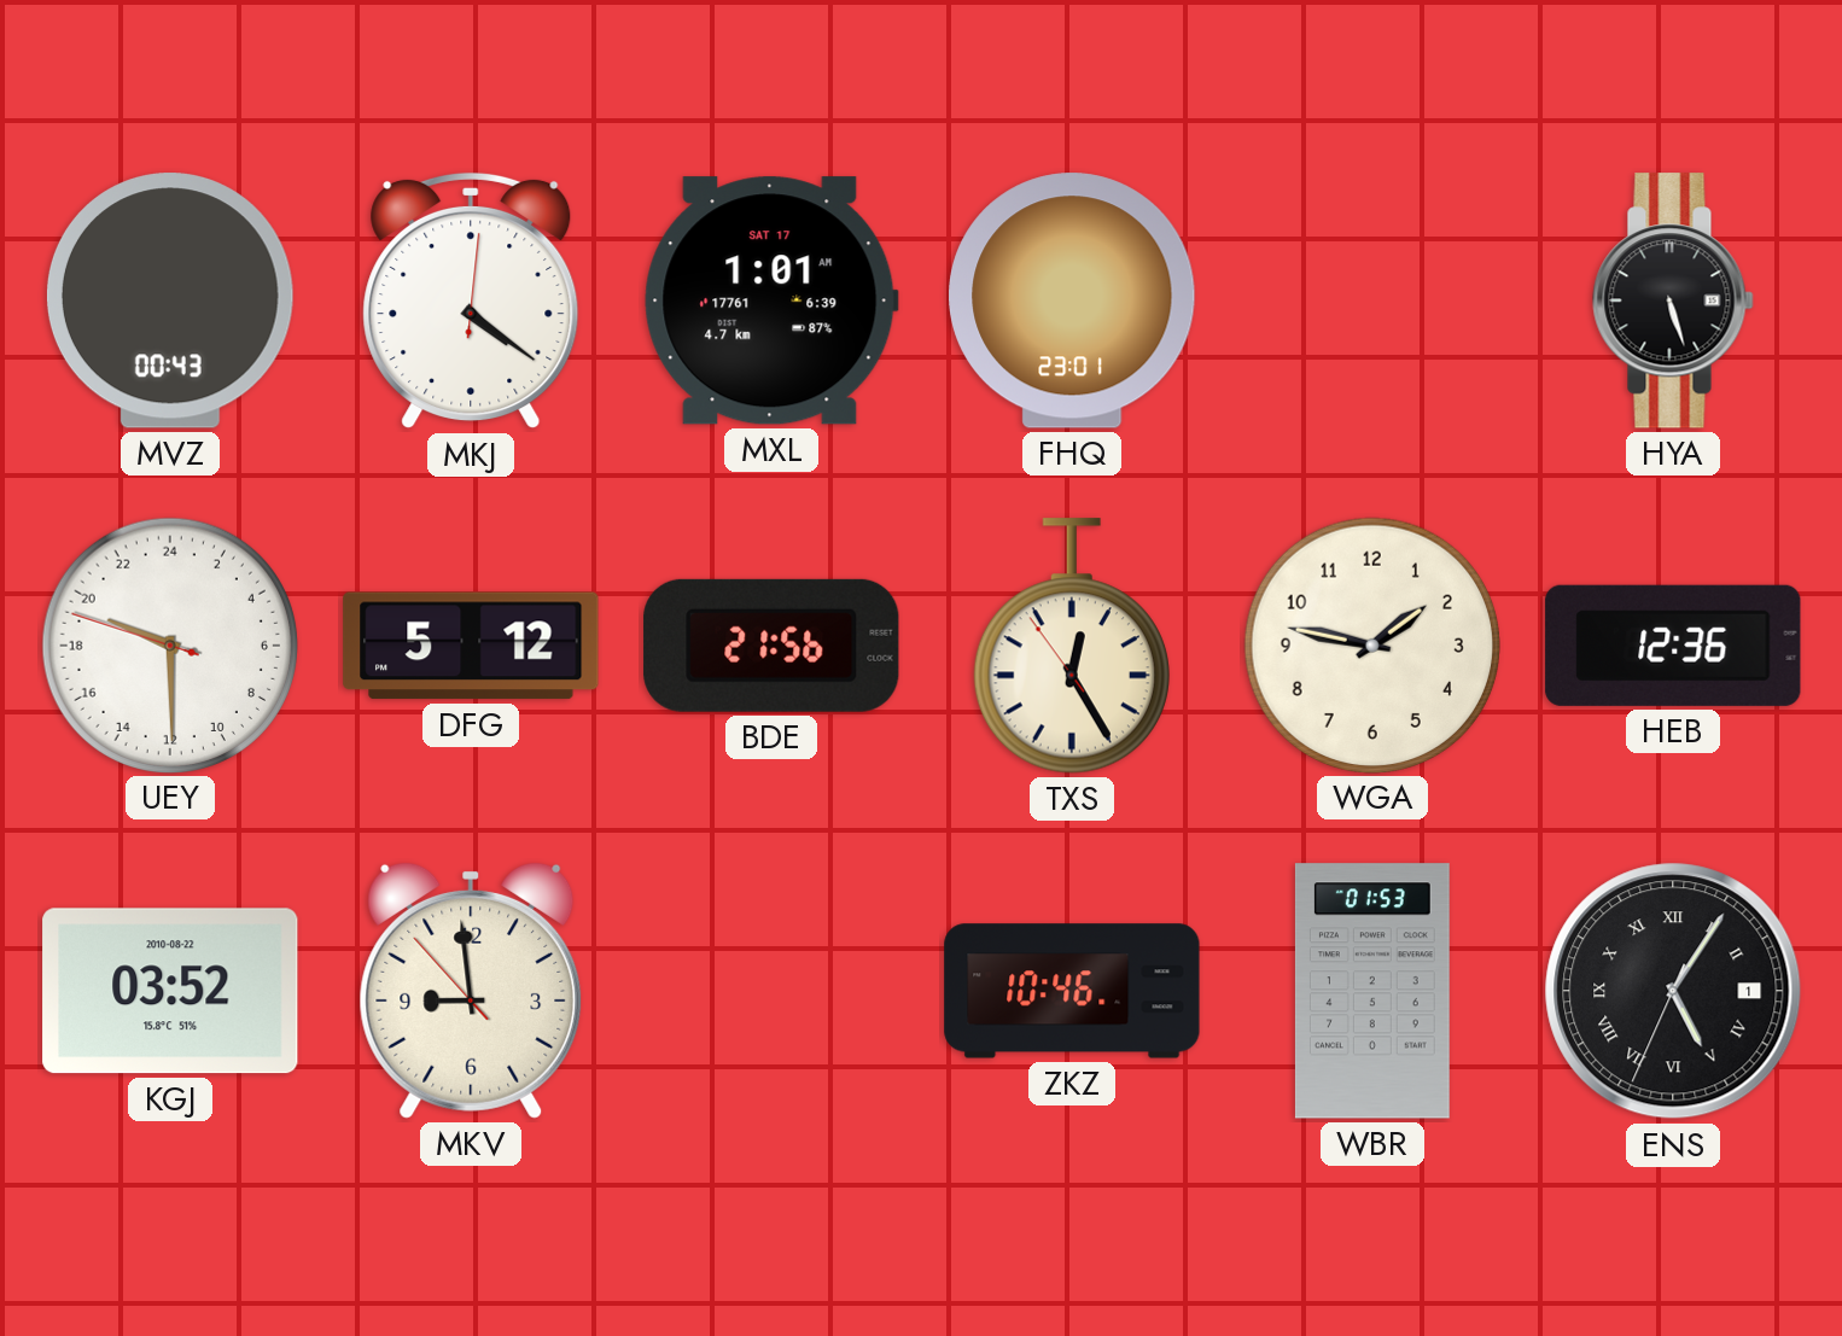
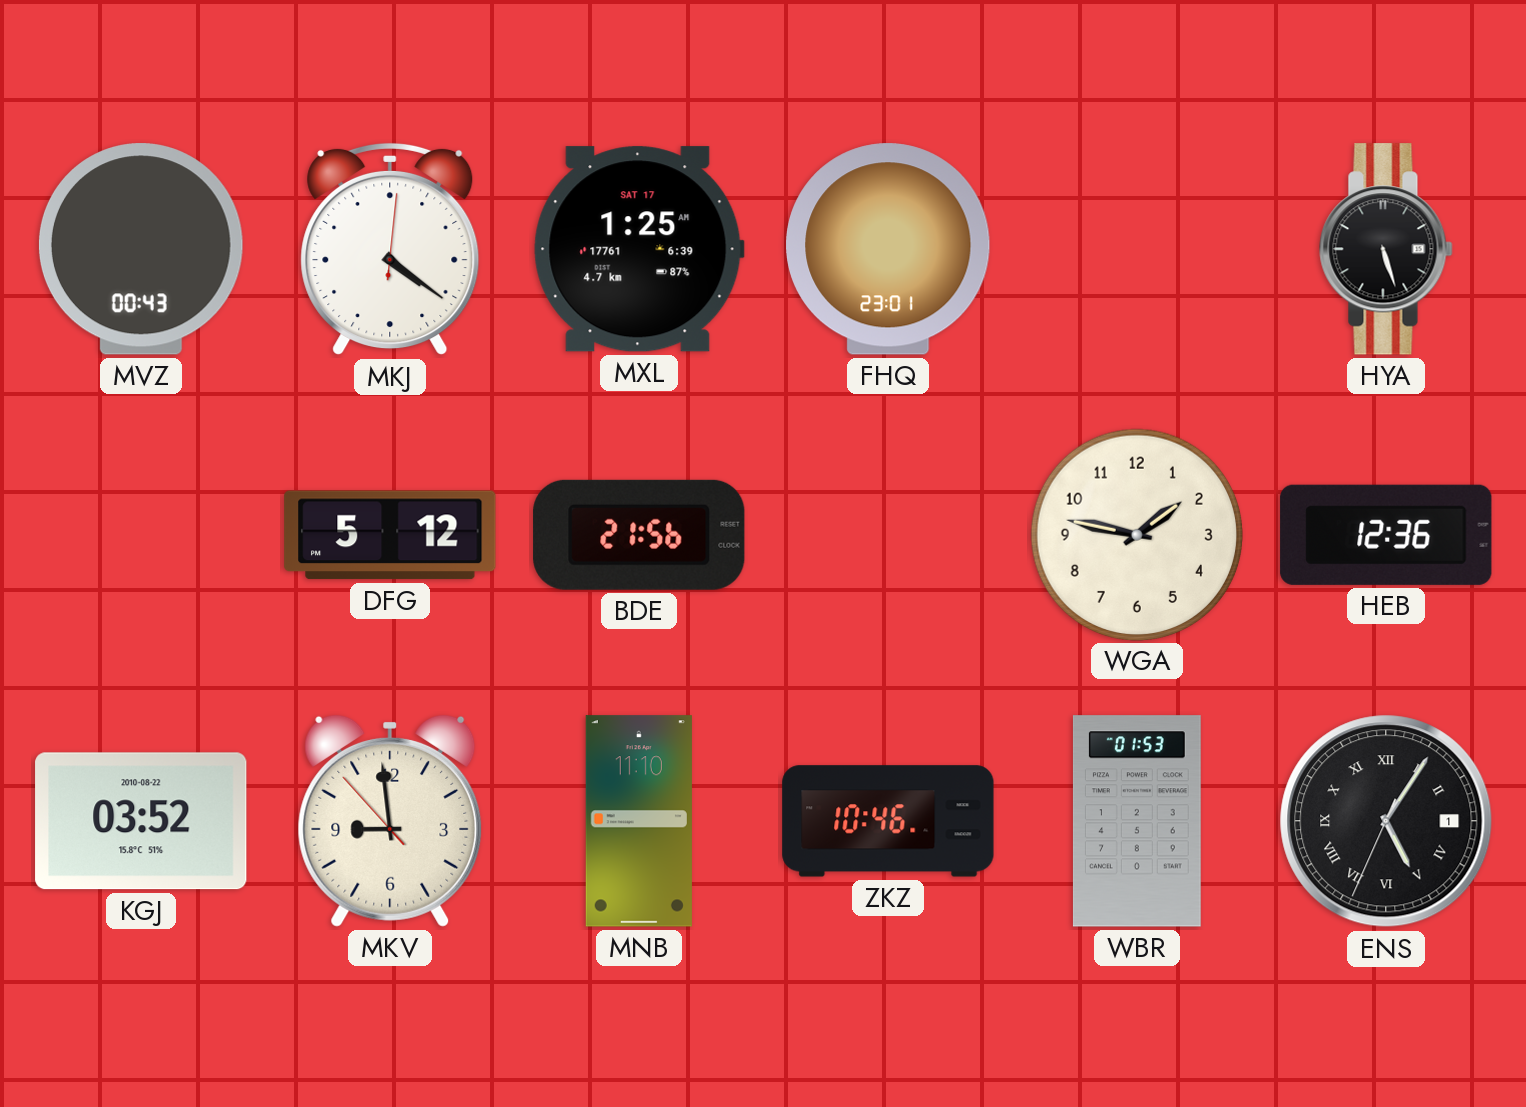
MXL: 1:01 -> 1:25
UEY: 19:29 -> none
TXS: 12:24 -> none
MNB: none -> 11:10
